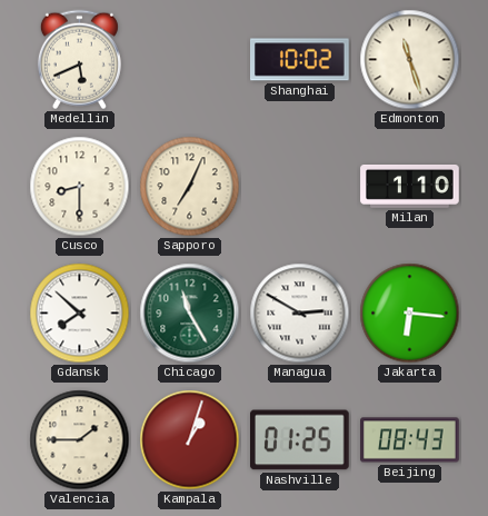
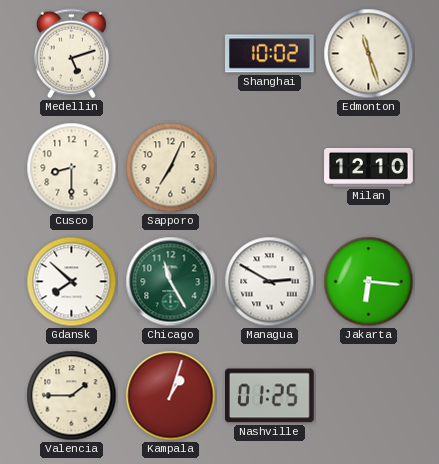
Medellin: 5:41 -> 5:12
Milan: 1:10 -> 12:10
Beijing: 08:43 -> none
